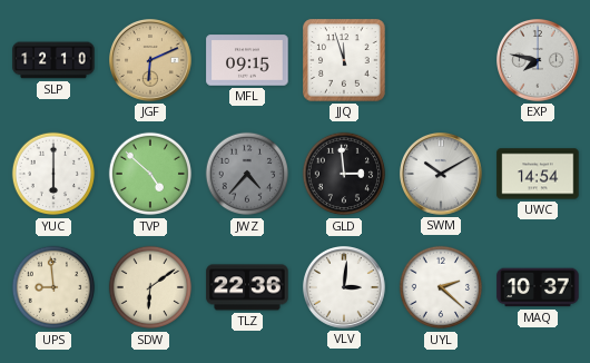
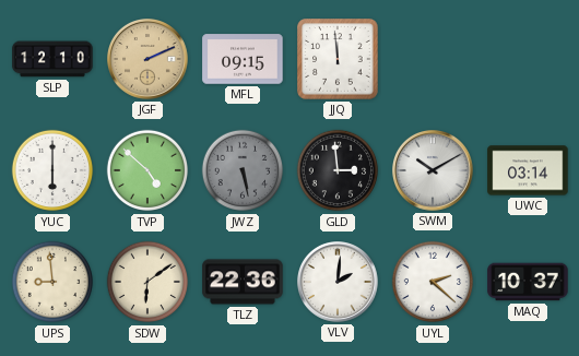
JGF: 6:11 -> 2:11
JJQ: 11:57 -> 11:59
EXP: 7:47 -> none
JWZ: 4:37 -> 5:28
UWC: 14:54 -> 03:14
VLV: 3:01 -> 2:01
